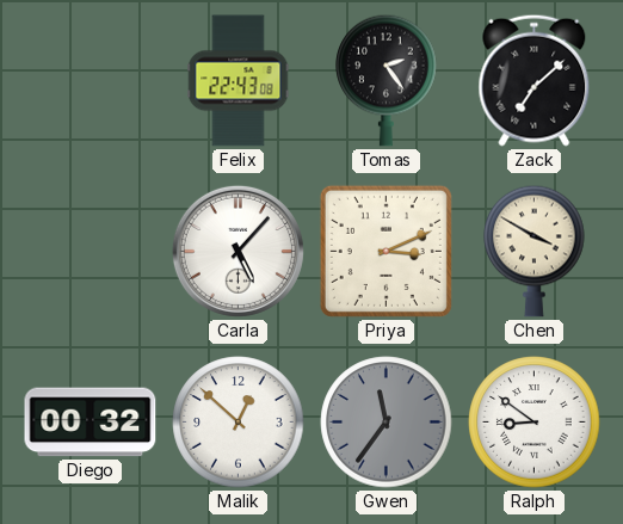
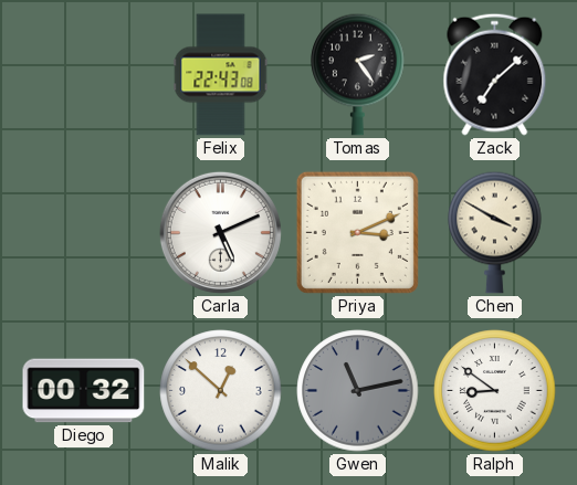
Carla: 5:07 -> 5:11
Gwen: 11:36 -> 11:13
